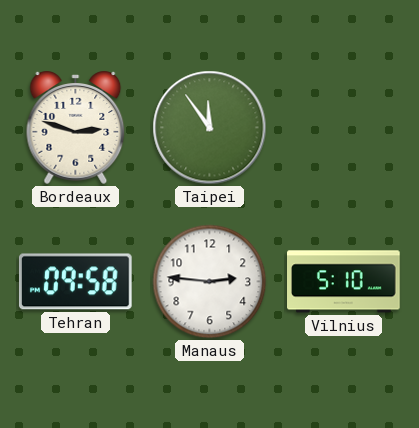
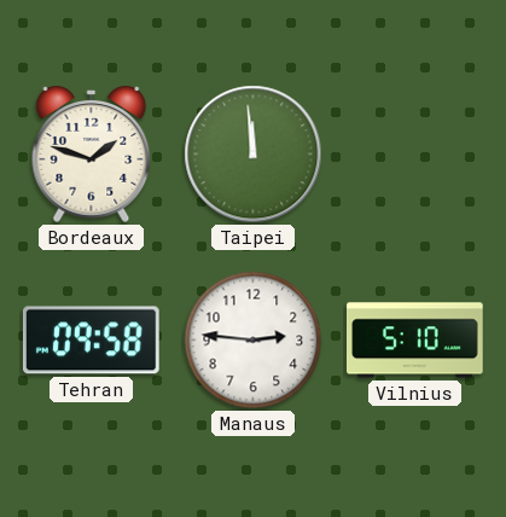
Bordeaux: 2:48 -> 1:48
Taipei: 11:54 -> 11:59
